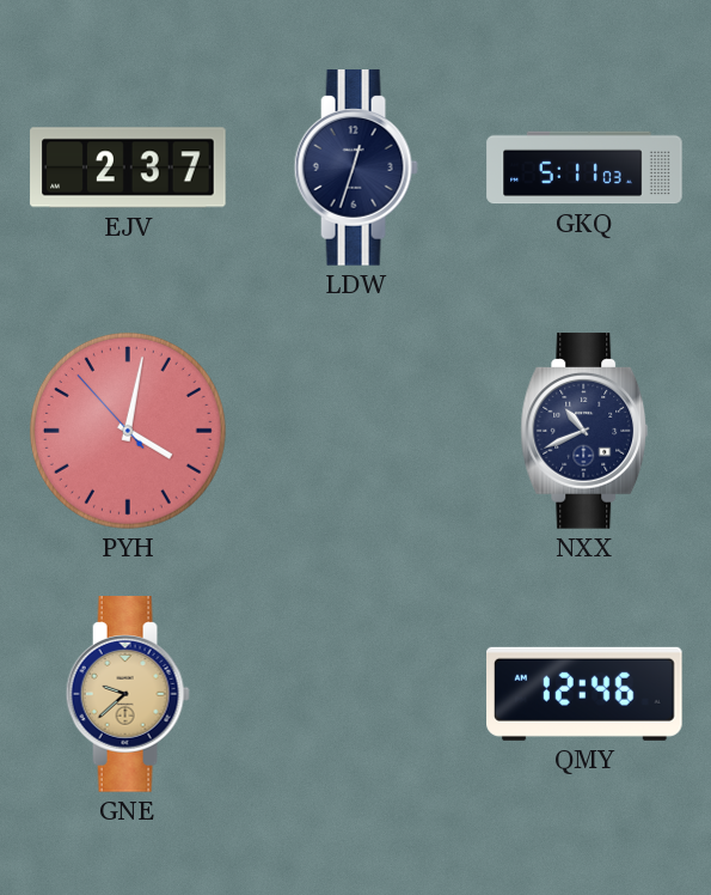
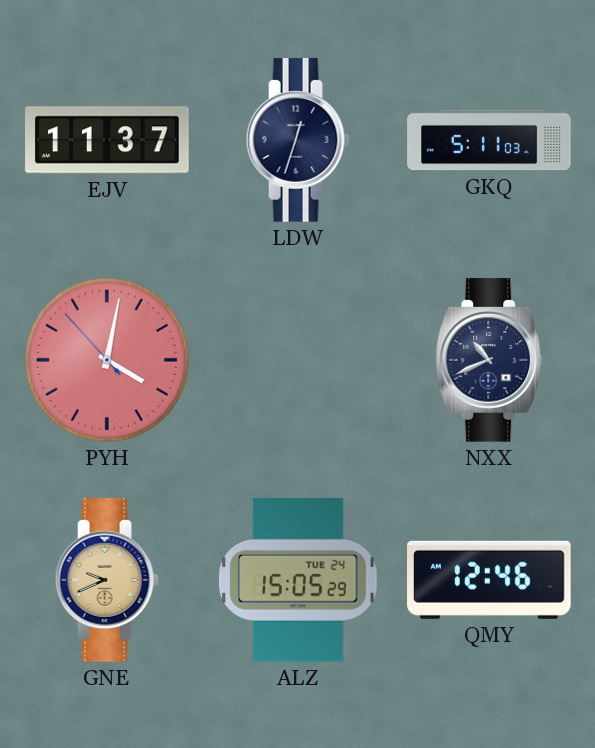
EJV: 2:37 -> 11:37
GNE: 9:38 -> 9:41
ALZ: none -> 15:05
